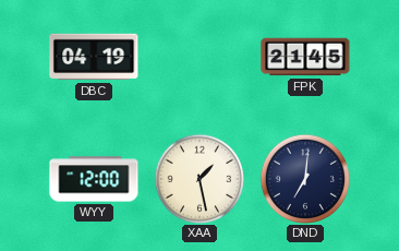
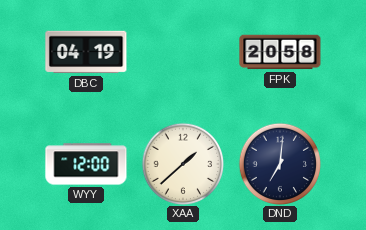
FPK: 21:45 -> 20:58
XAA: 1:28 -> 1:38
